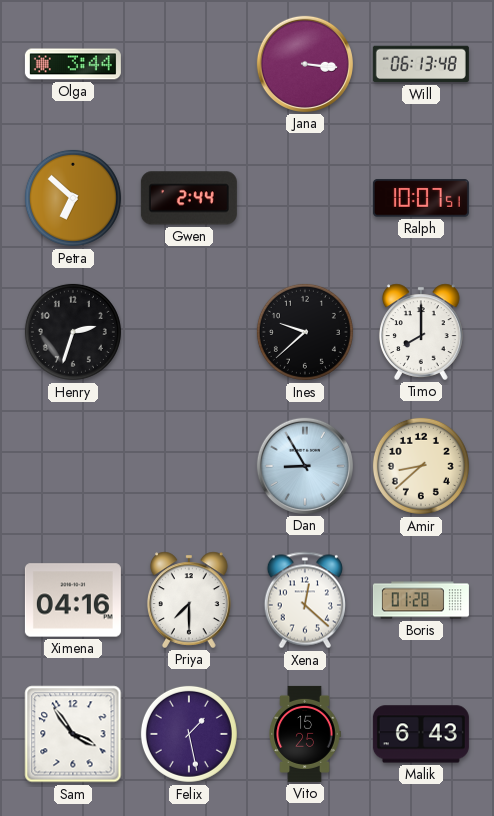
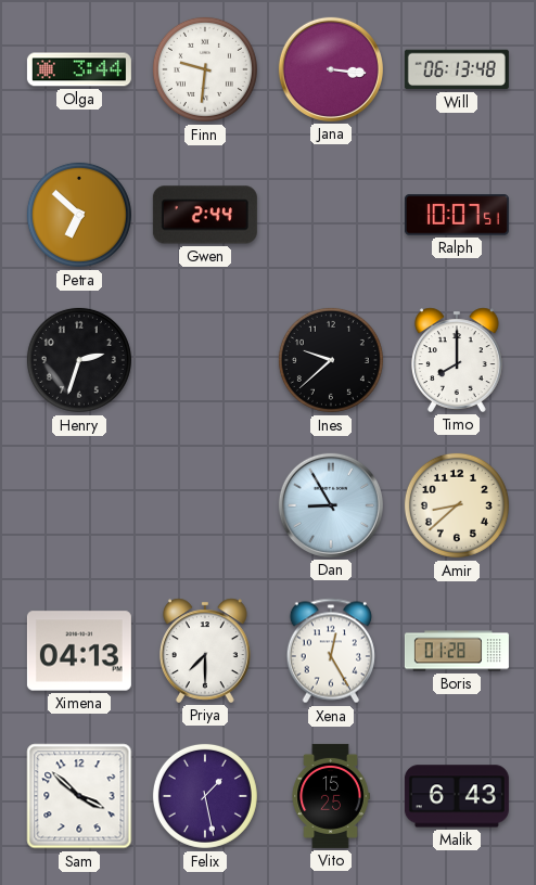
Finn: none -> 9:31
Ximena: 04:16 -> 04:13
Xena: 12:22 -> 12:25
Sam: 3:54 -> 3:52
